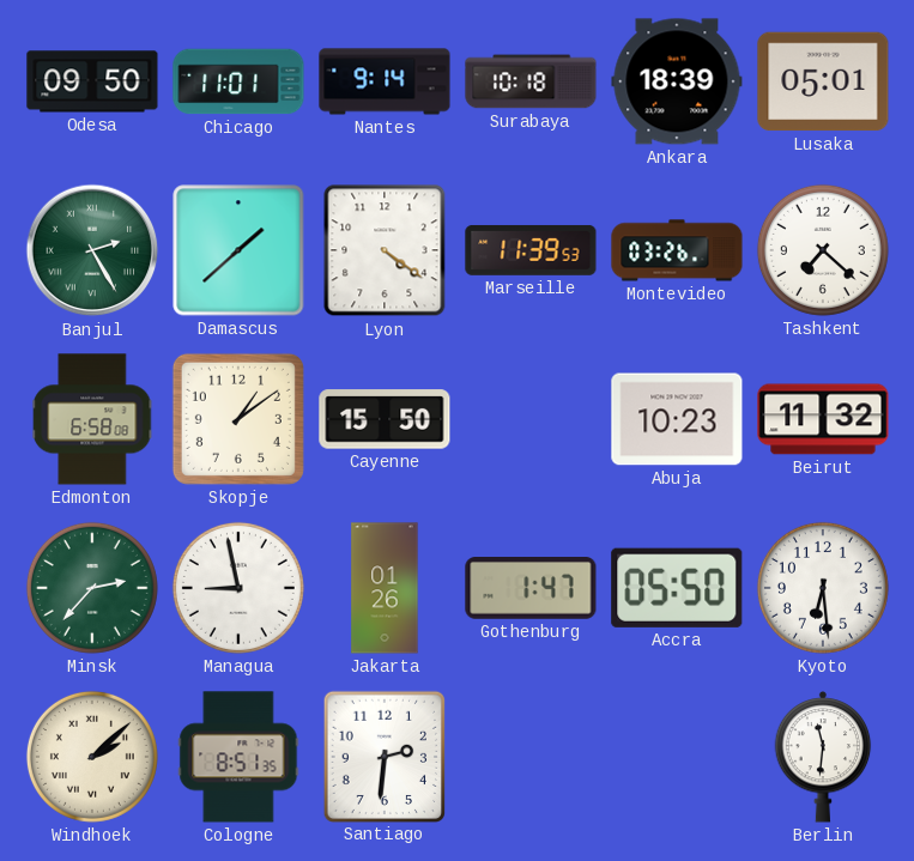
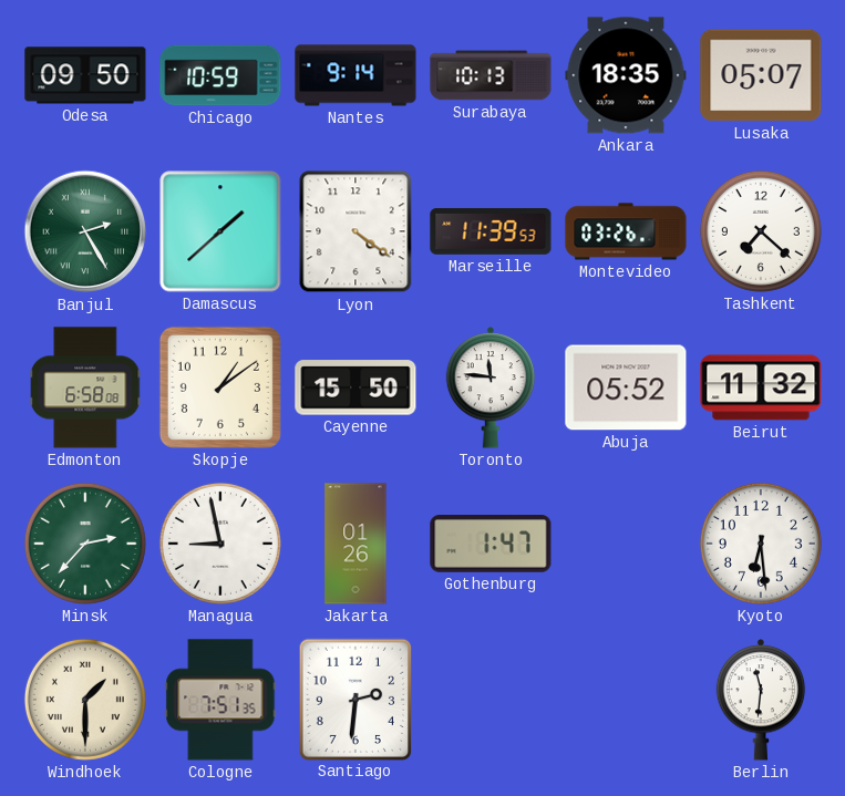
Chicago: 11:01 -> 10:59
Surabaya: 10:18 -> 10:13
Ankara: 18:39 -> 18:35
Lusaka: 05:01 -> 05:07
Toronto: none -> 11:46
Abuja: 10:23 -> 05:52
Accra: 05:50 -> none
Windhoek: 2:08 -> 1:30
Cologne: 8:51 -> 7:51
